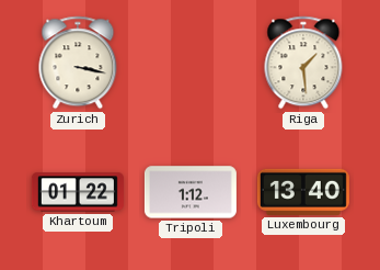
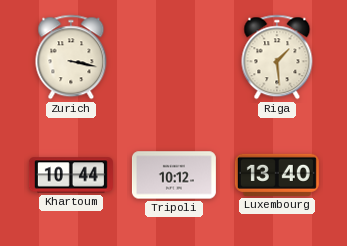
Khartoum: 01:22 -> 10:44
Tripoli: 1:12 -> 10:12
